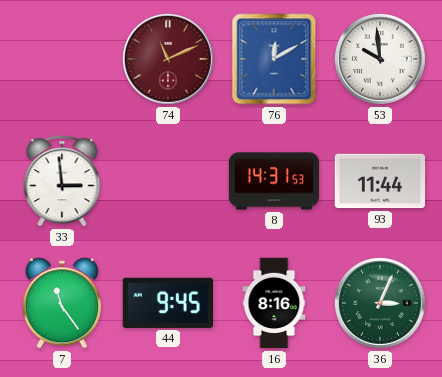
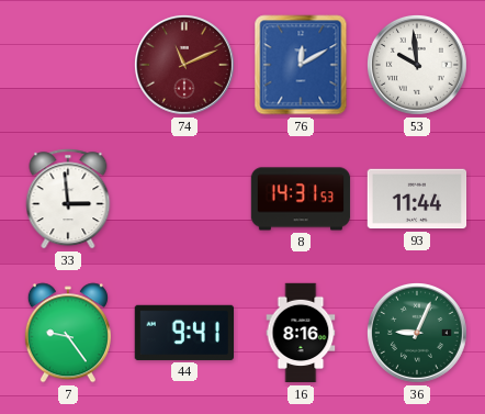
7: 11:24 -> 9:24
44: 9:45 -> 9:41
36: 3:04 -> 9:04
